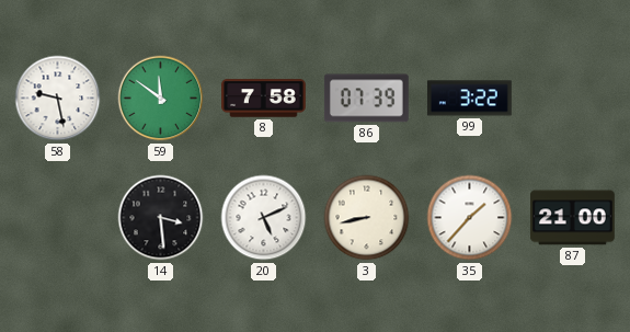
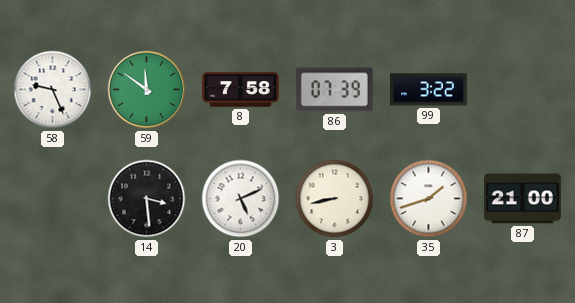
58: 9:28 -> 9:26
35: 1:37 -> 1:42
